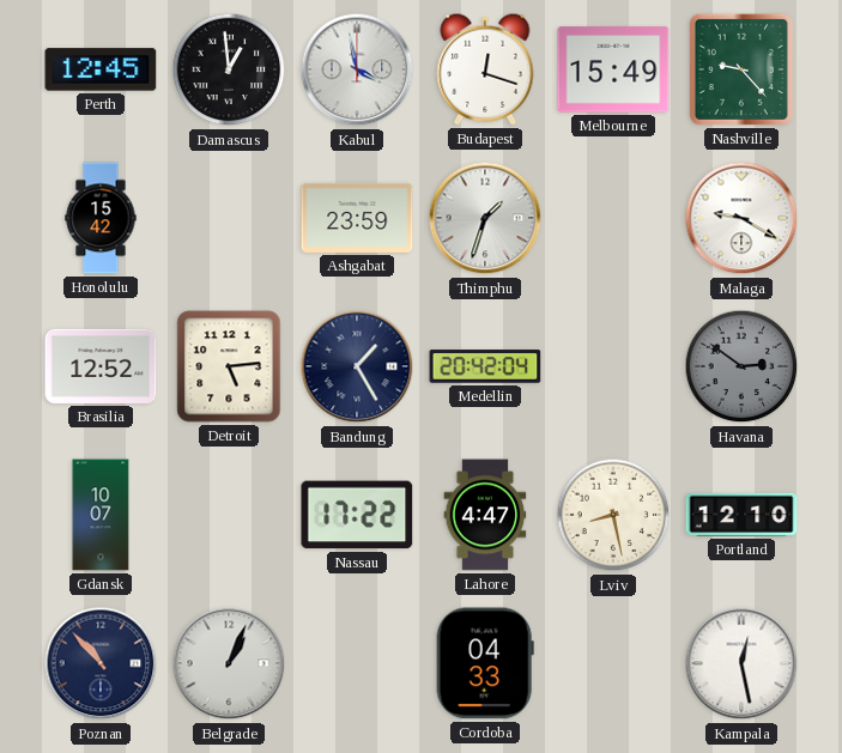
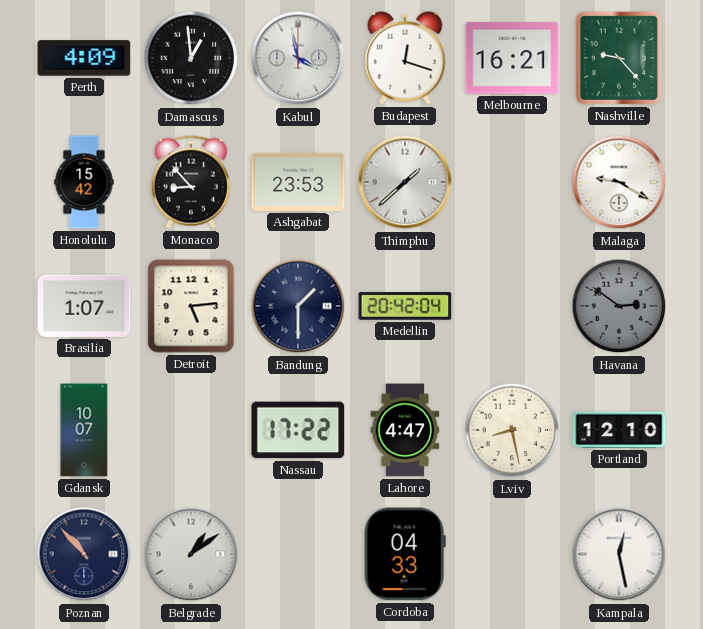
Perth: 12:45 -> 4:09
Melbourne: 15:49 -> 16:21
Monaco: none -> 8:53
Ashgabat: 23:59 -> 23:53
Thimphu: 1:33 -> 1:38
Brasilia: 12:52 -> 1:07
Bandung: 1:25 -> 1:30
Belgrade: 1:04 -> 1:09
